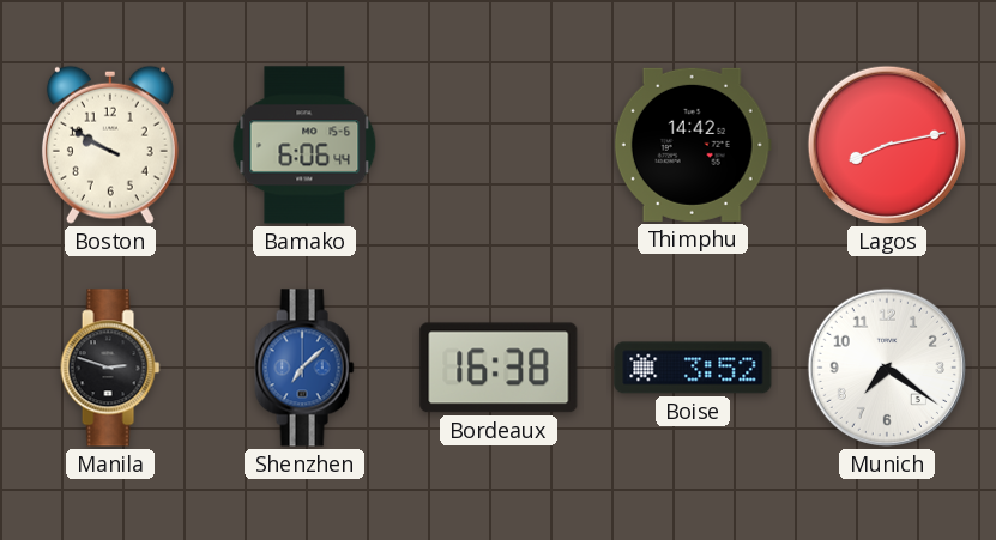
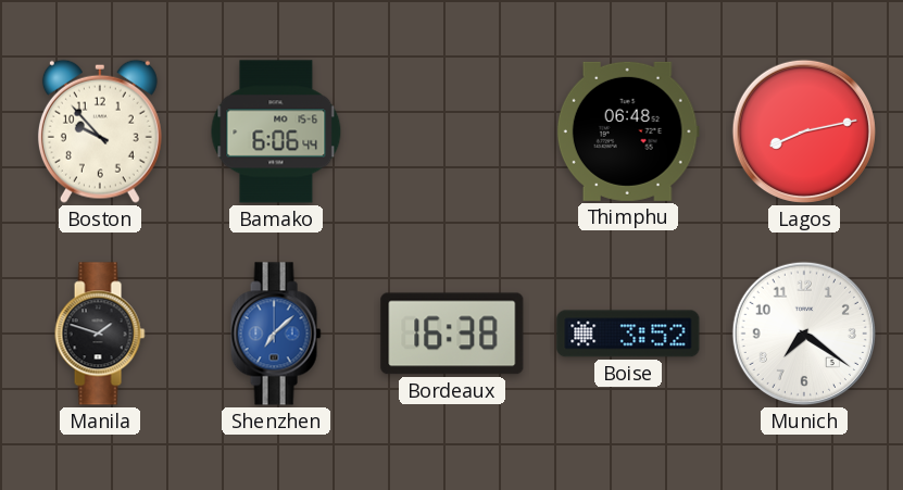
Boston: 9:50 -> 9:53
Thimphu: 14:42 -> 06:48
Manila: 2:48 -> 1:48
